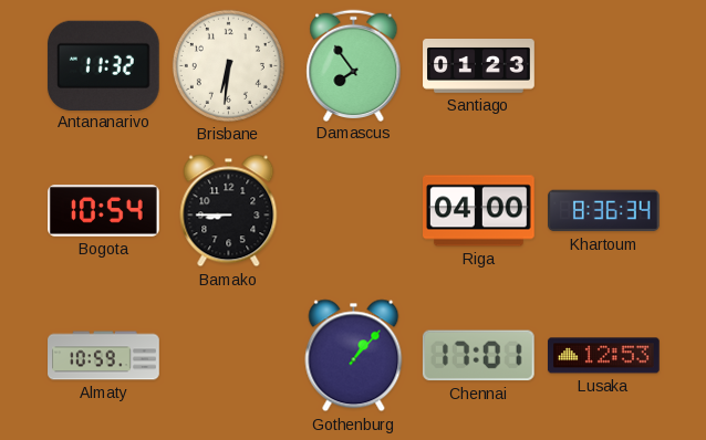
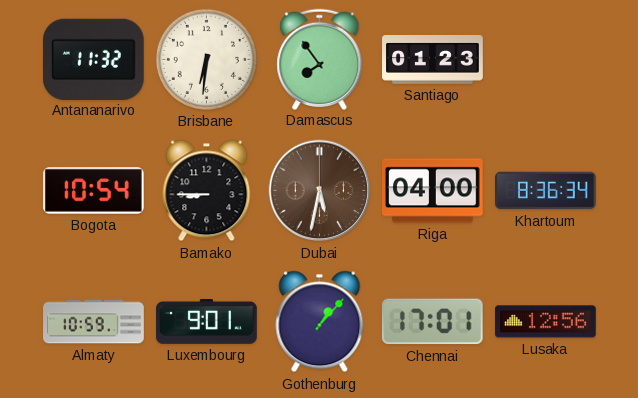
Dubai: none -> 5:32
Luxembourg: none -> 9:01
Lusaka: 12:53 -> 12:56
